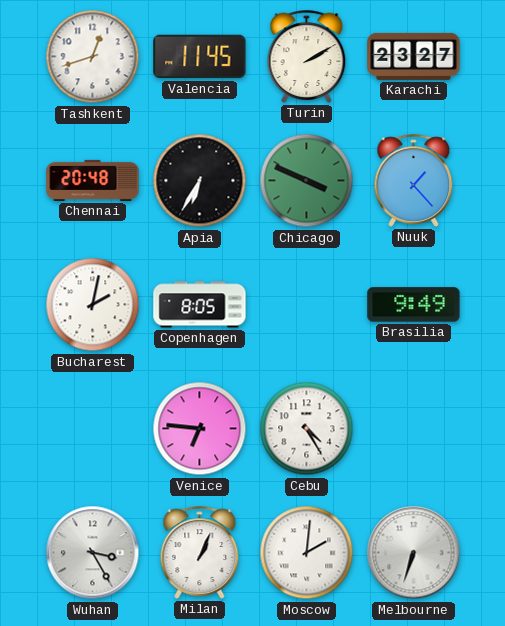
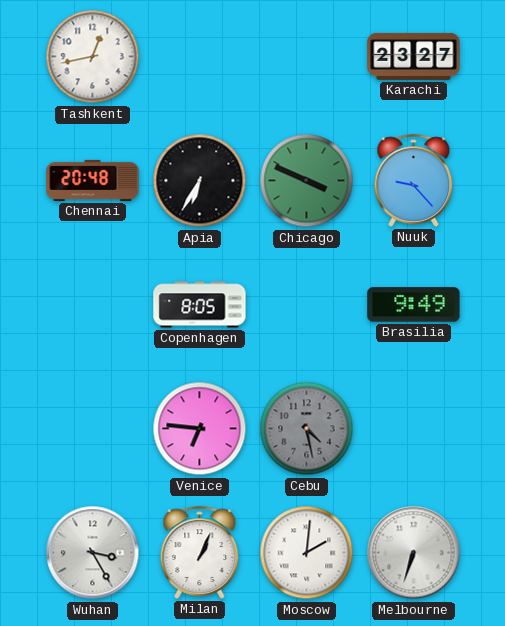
Tashkent: 12:42 -> 12:43
Valencia: 11:45 -> none
Turin: 2:10 -> none
Nuuk: 1:23 -> 9:23
Bucharest: 2:02 -> none
Cebu: 4:25 -> 4:28
Cebu dial: white -> grey
